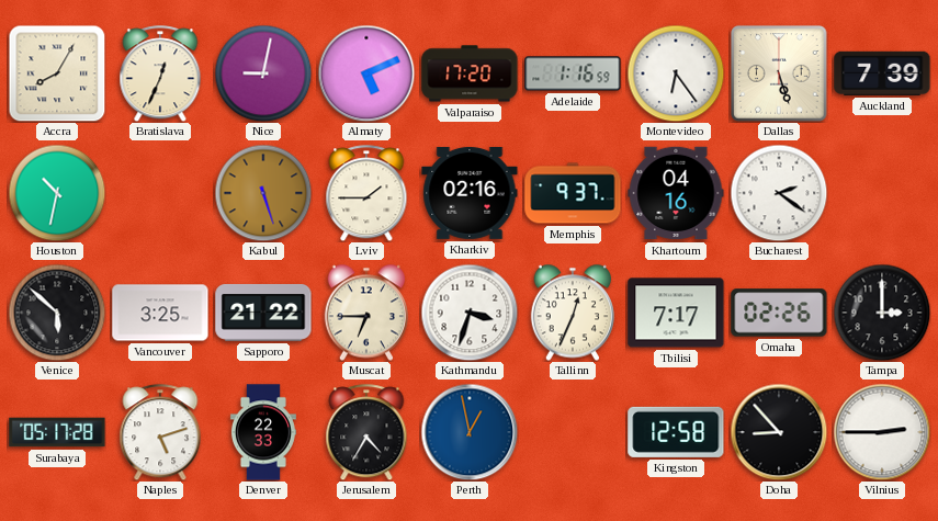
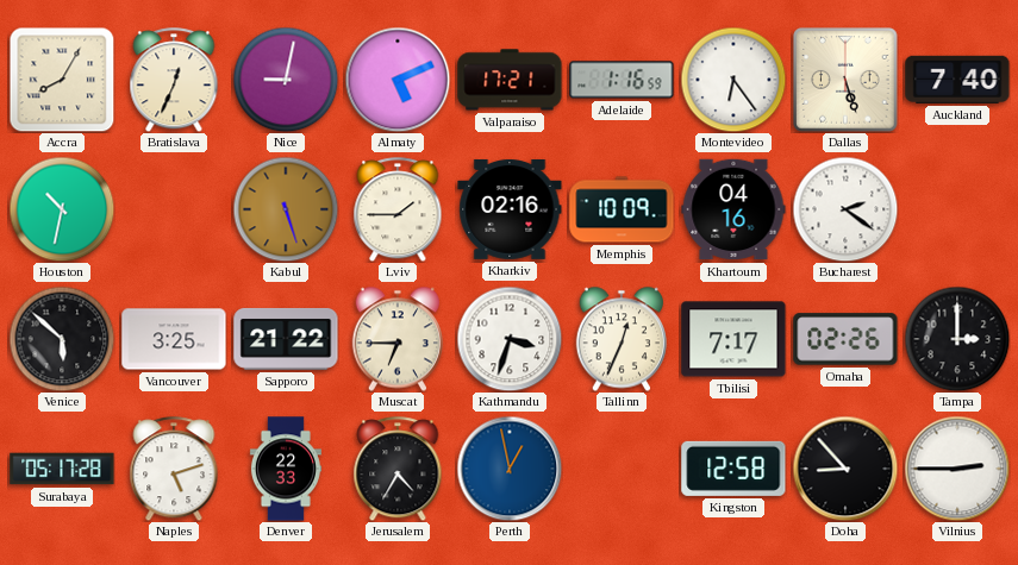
Valparaiso: 17:20 -> 17:21
Auckland: 7:39 -> 7:40
Memphis: 9:37 -> 10:09
